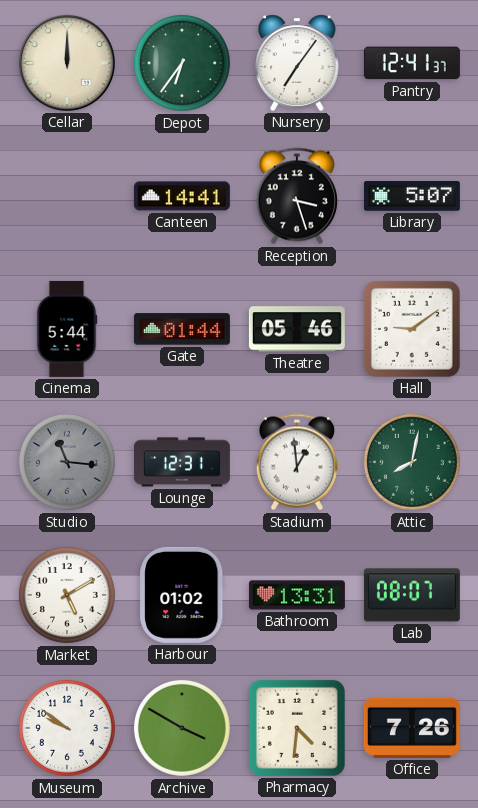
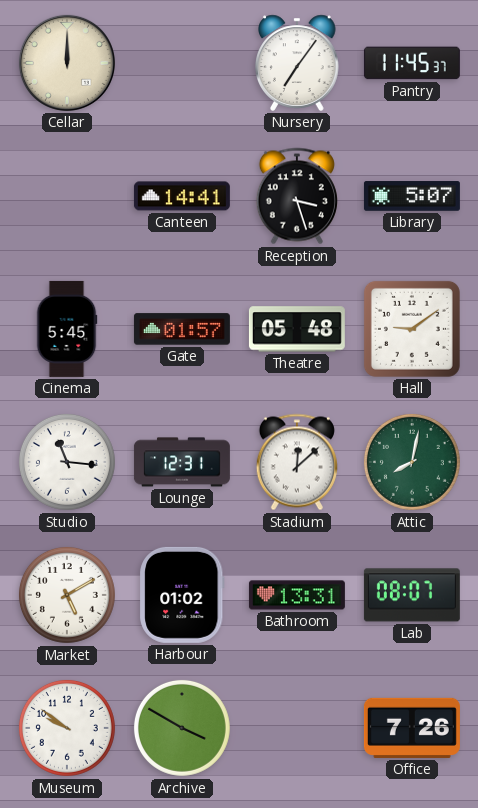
Depot: 6:36 -> none
Pantry: 12:41 -> 11:45
Cinema: 5:44 -> 5:45
Gate: 01:44 -> 01:57
Theatre: 05:46 -> 05:48
Studio dial: grey -> white
Stadium: 12:59 -> 12:08
Pharmacy: 4:31 -> none
